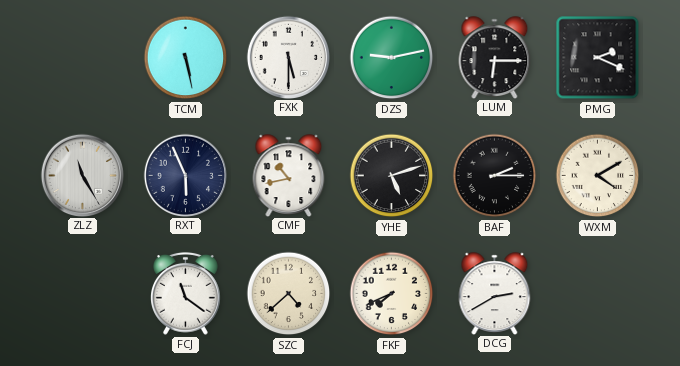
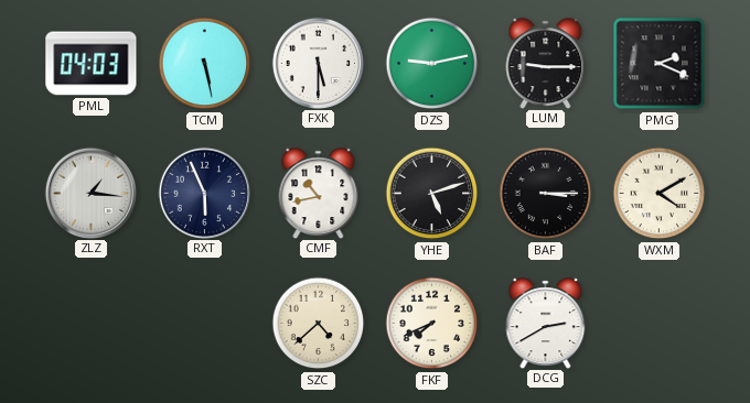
PML: none -> 04:03
LUM: 6:15 -> 9:15
ZLZ: 11:25 -> 1:16
BAF: 2:15 -> 3:15
FCJ: 11:21 -> none
